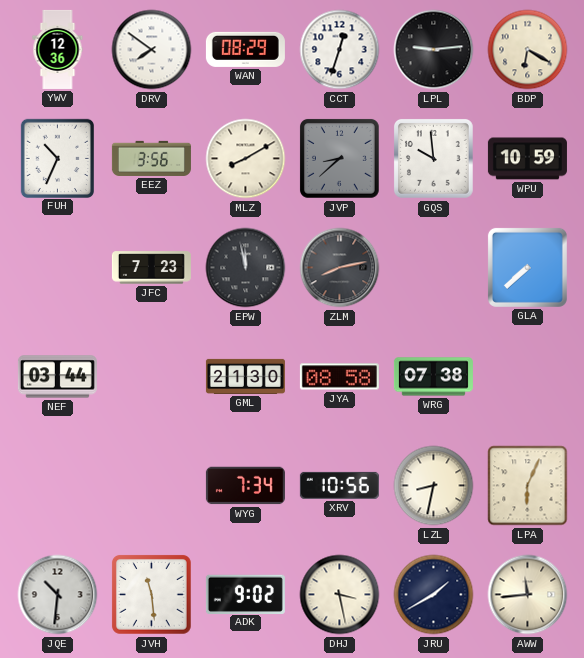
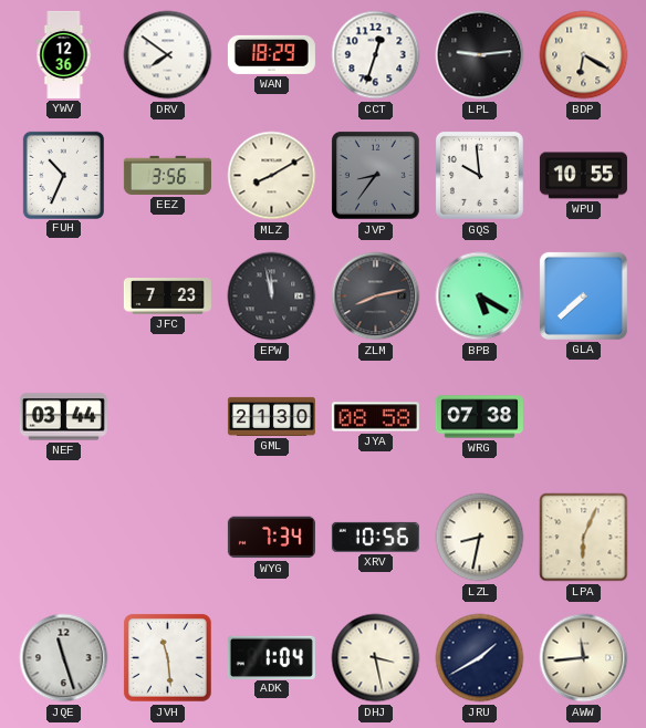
WAN: 08:29 -> 18:29
JVP: 8:38 -> 8:36
WPU: 10:59 -> 10:55
BPB: none -> 5:20
JQE: 10:31 -> 11:27
ADK: 9:02 -> 1:04
